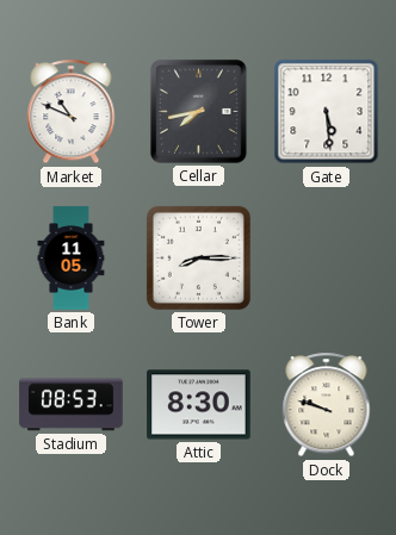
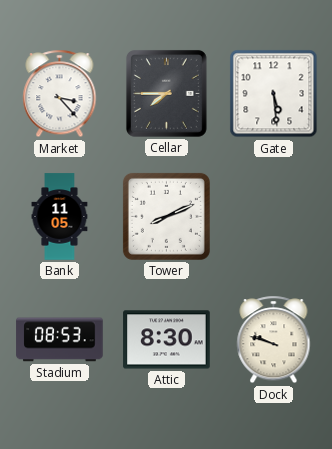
Market: 10:49 -> 3:23
Cellar: 7:43 -> 7:45
Tower: 8:15 -> 8:11
